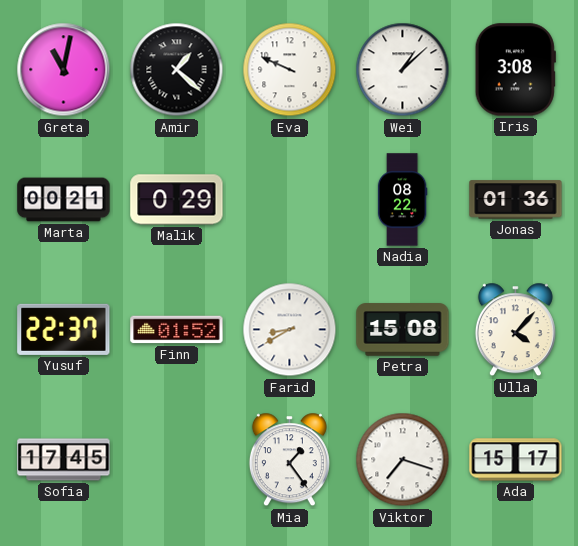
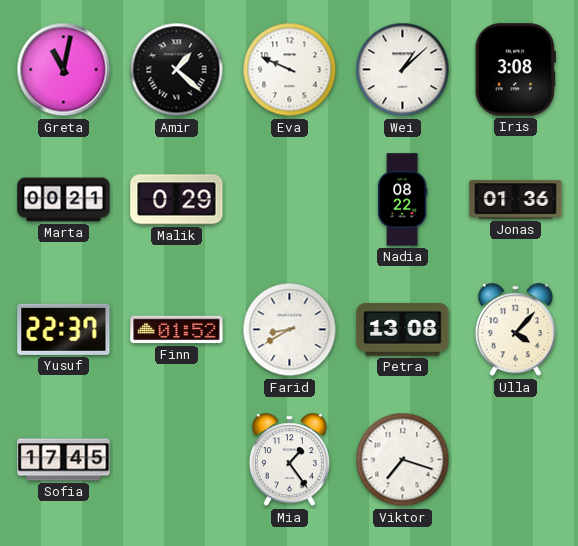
Petra: 15:08 -> 13:08
Ada: 15:17 -> none
